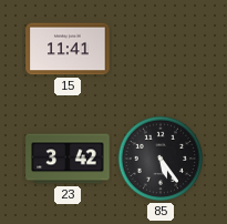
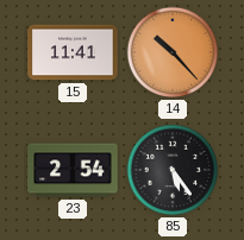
14: none -> 10:23
23: 3:42 -> 2:54
